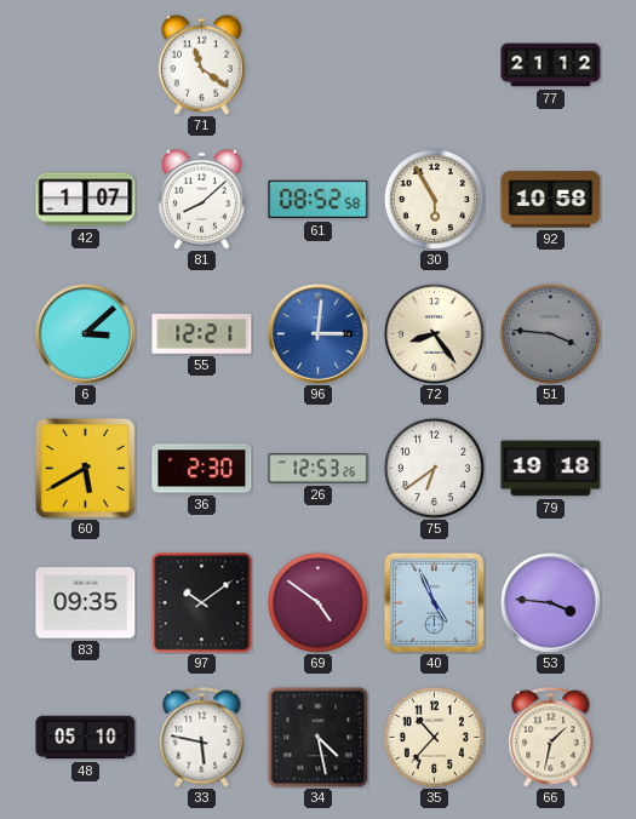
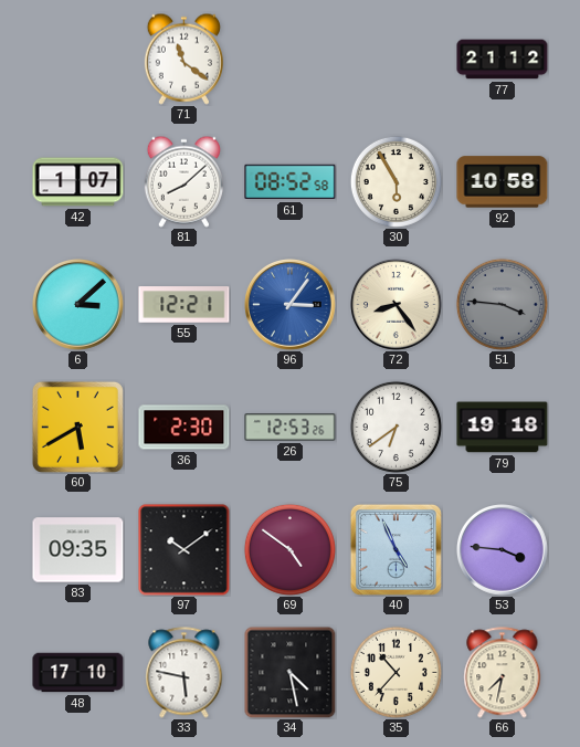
96: 3:01 -> 3:06
48: 05:10 -> 17:10
66: 1:32 -> 7:32
